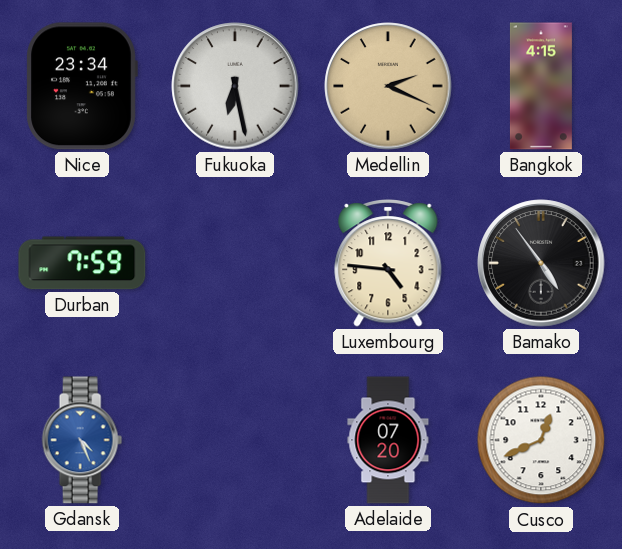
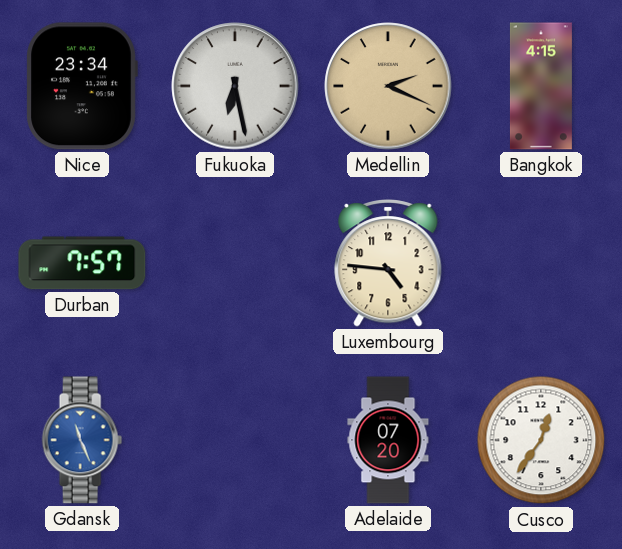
Durban: 7:59 -> 7:57
Bamako: 4:54 -> none
Gdansk: 4:26 -> 11:26
Cusco: 12:41 -> 12:36
